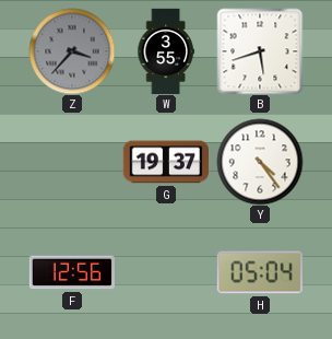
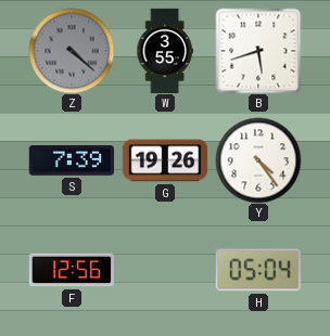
Z: 3:37 -> 4:22
S: none -> 7:39
G: 19:37 -> 19:26
